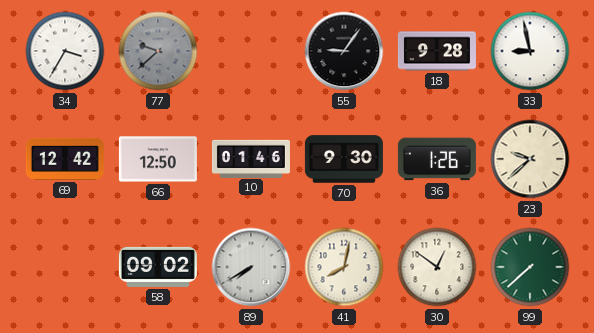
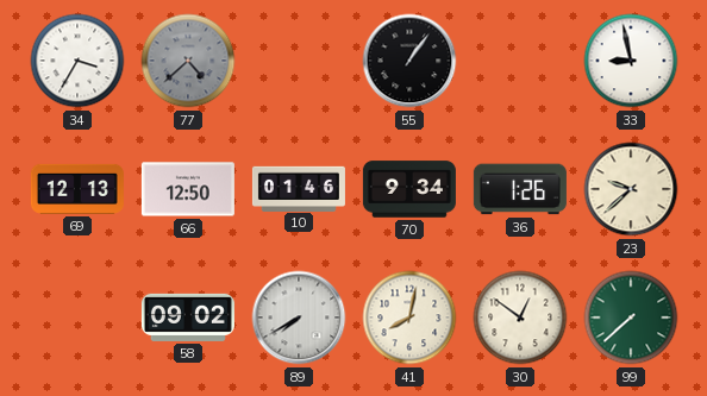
77: 9:38 -> 4:38
55: 9:06 -> 1:06
18: 9:28 -> none
69: 12:42 -> 12:13
70: 9:30 -> 9:34
